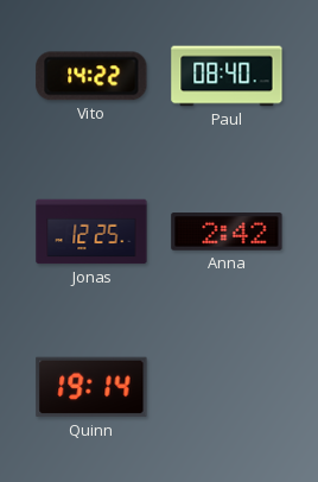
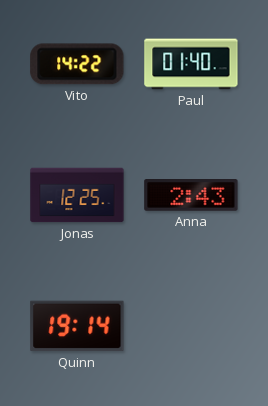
Paul: 08:40 -> 01:40
Anna: 2:42 -> 2:43
